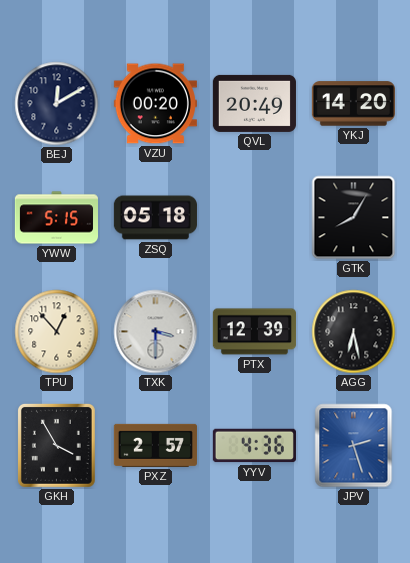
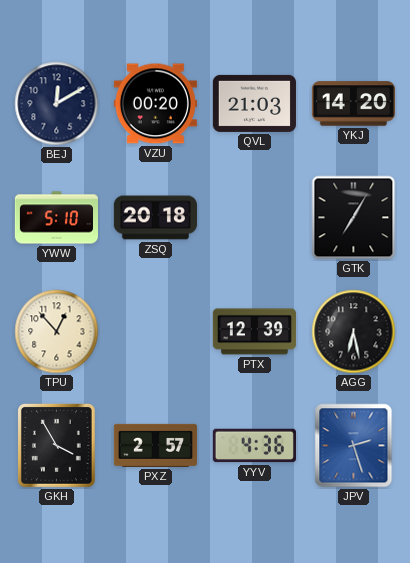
QVL: 20:49 -> 21:03
YWW: 5:15 -> 5:10
ZSQ: 05:18 -> 20:18
GTK: 8:05 -> 7:05
TXK: 3:30 -> none
